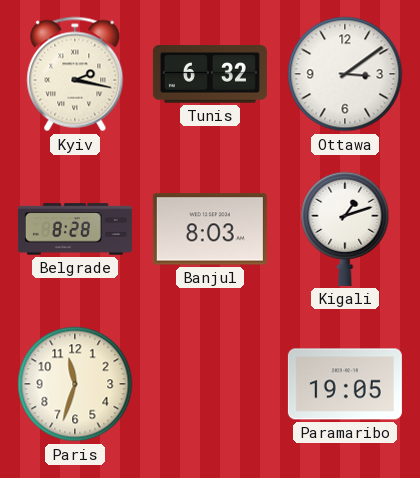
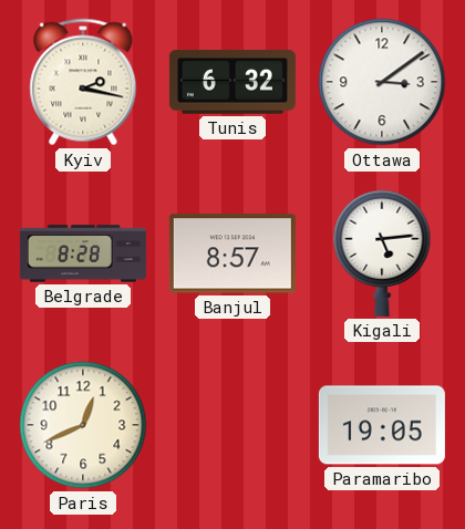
Banjul: 8:03 -> 8:57
Kigali: 1:12 -> 5:14
Paris: 11:33 -> 12:41
